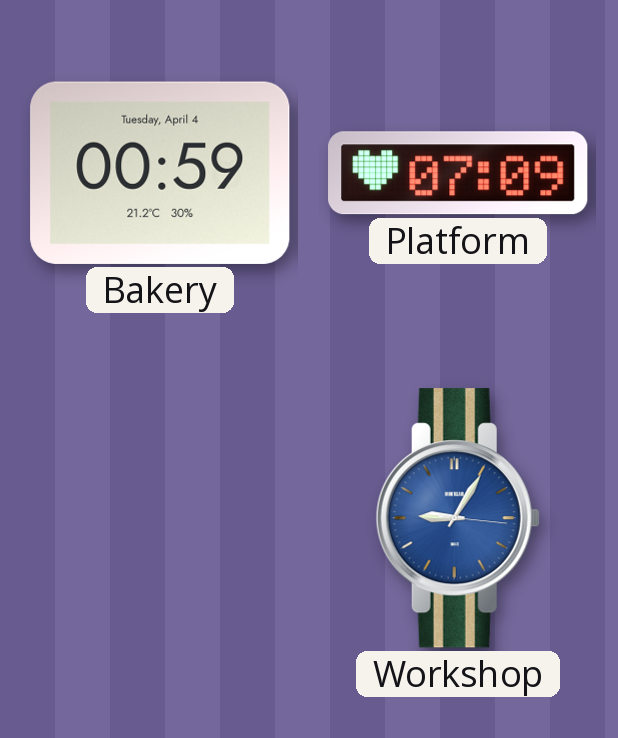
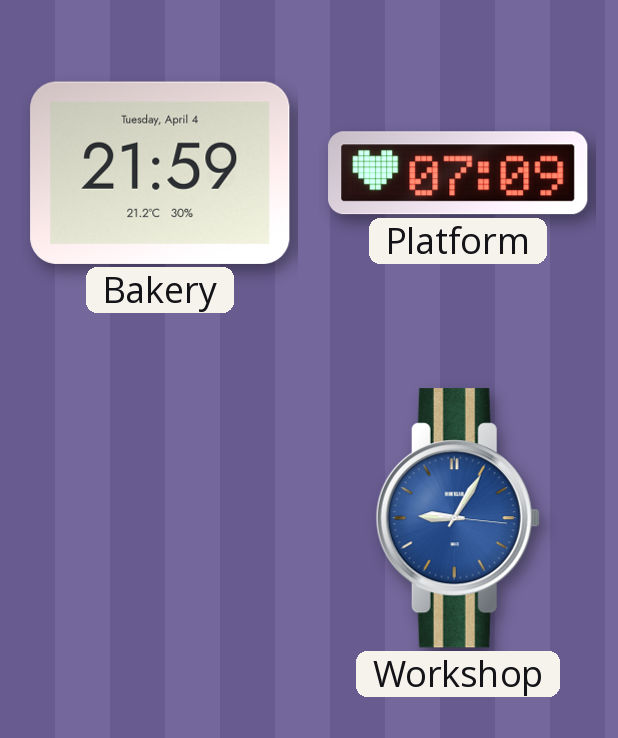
Bakery: 00:59 -> 21:59
